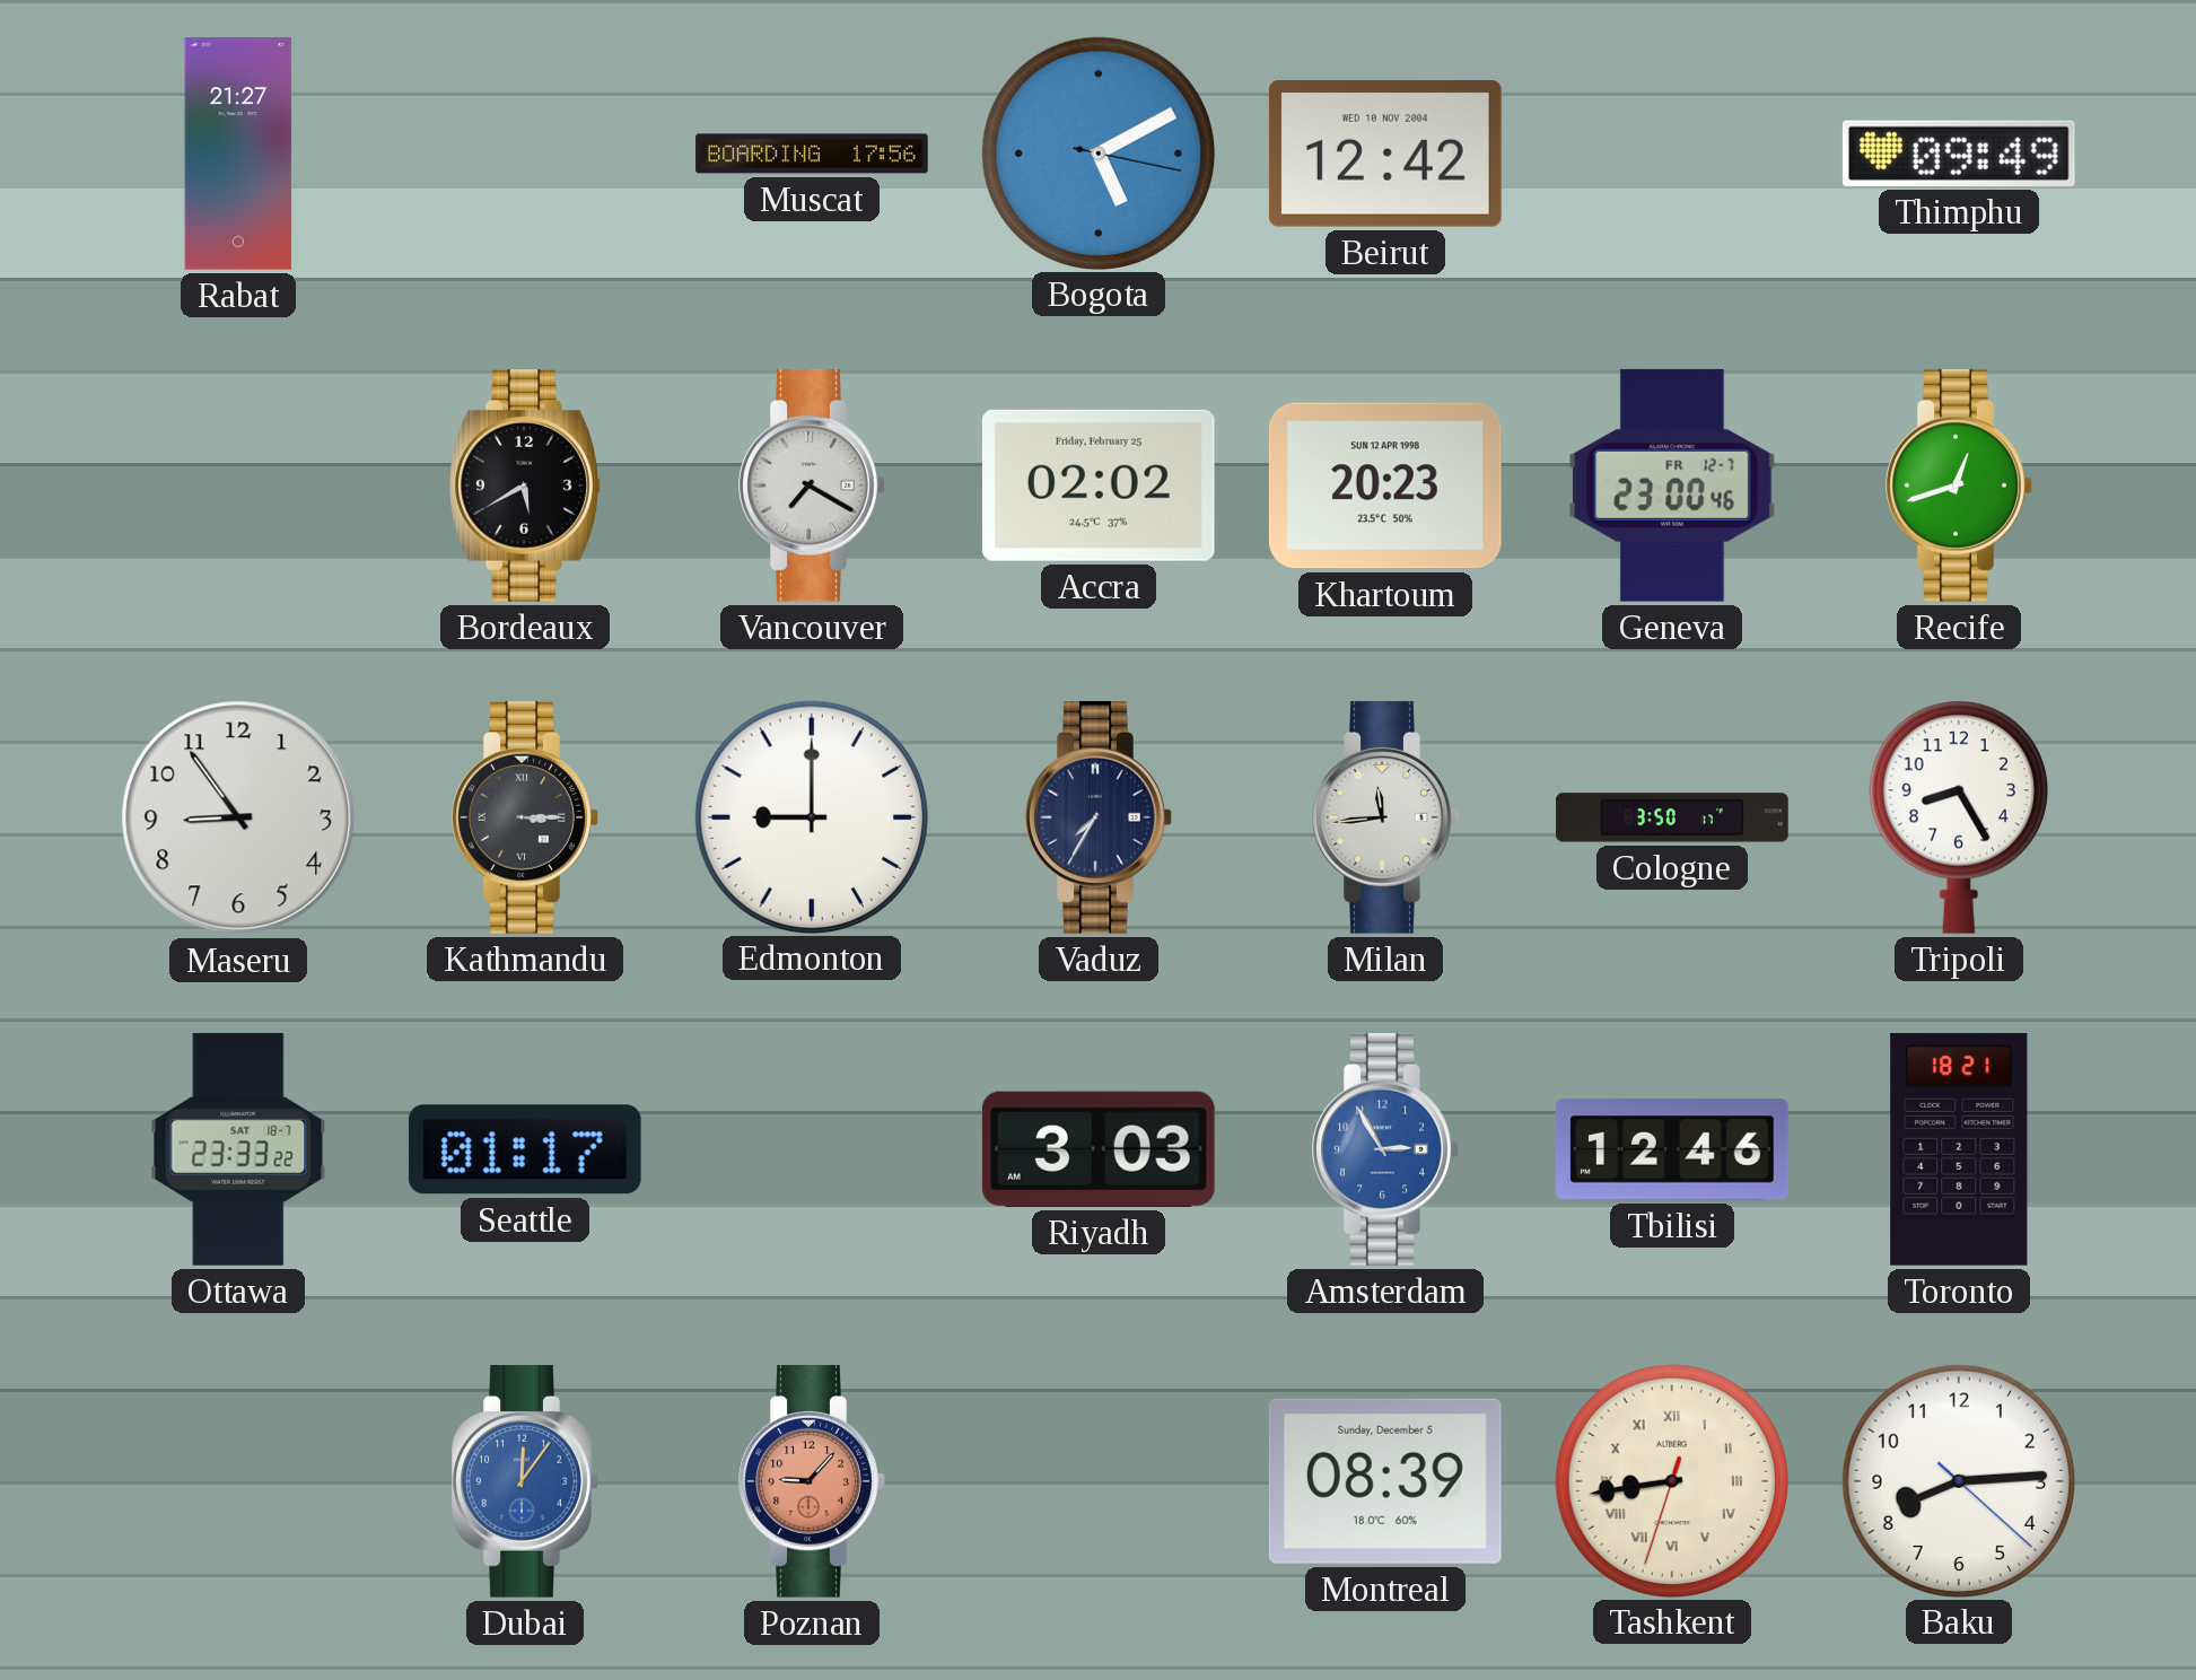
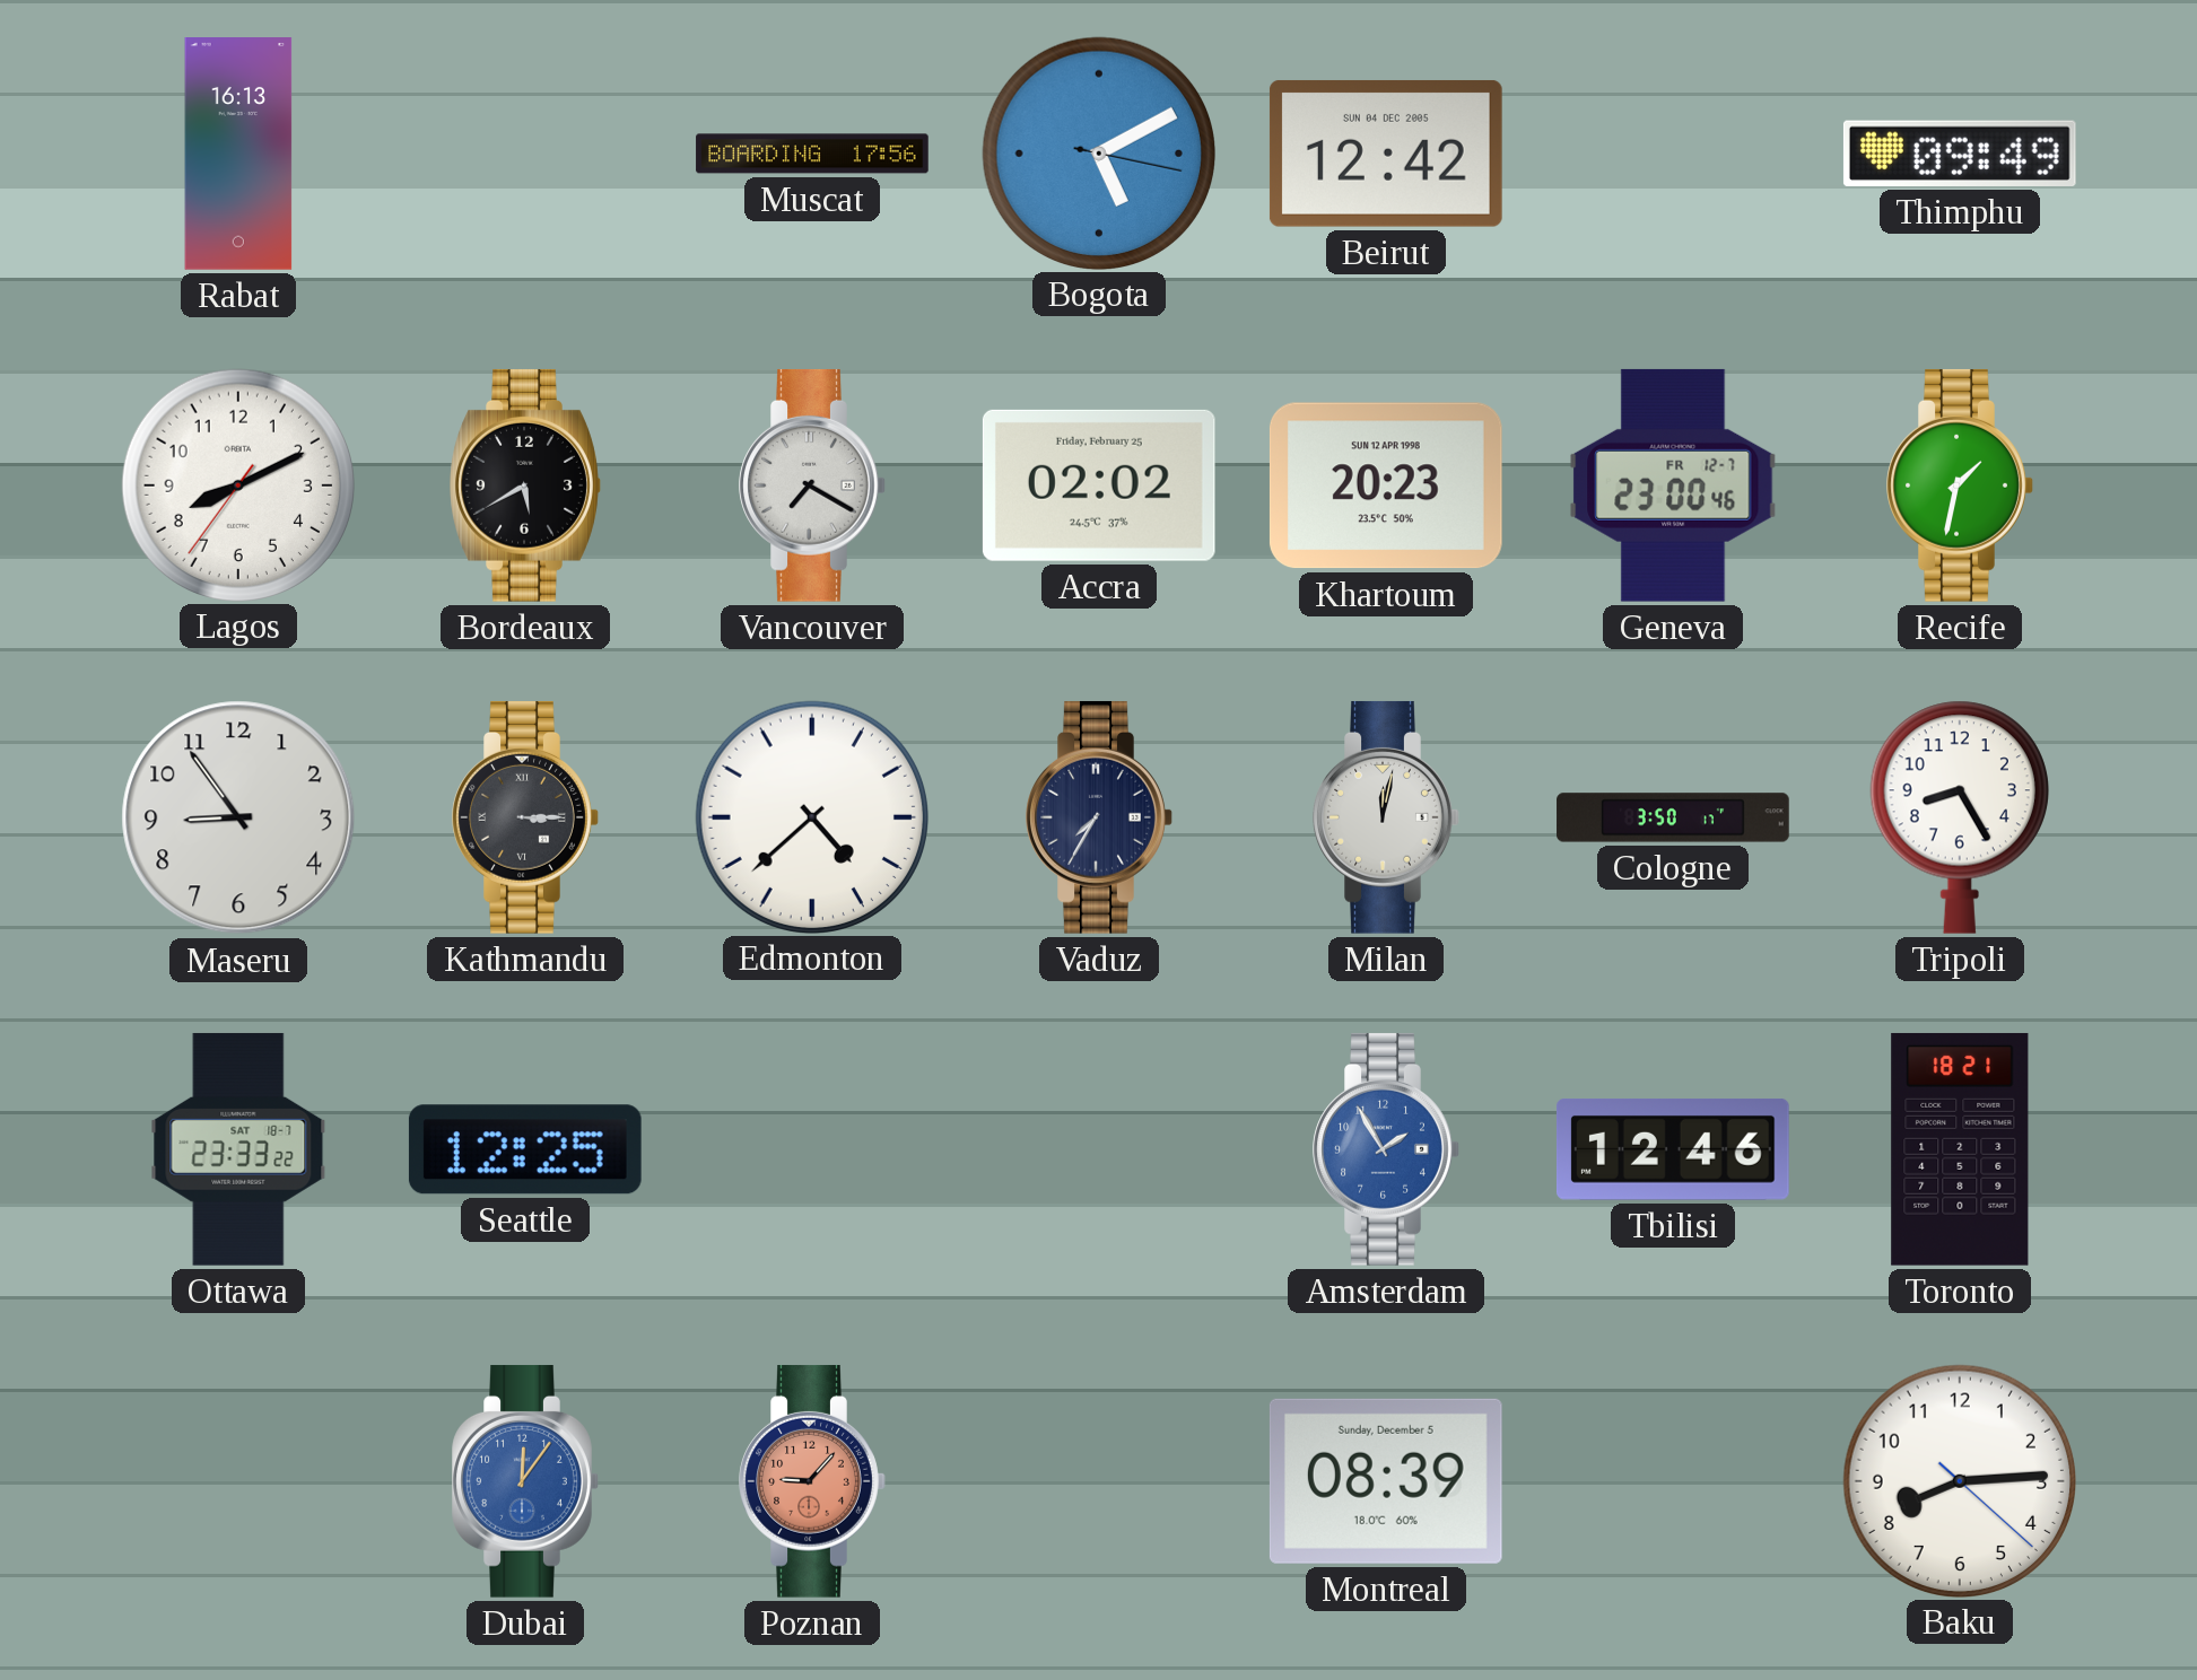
Rabat: 21:27 -> 16:13
Beirut date: WED 10 NOV 2004 -> SUN 04 DEC 2005
Lagos: none -> 8:10
Recife: 12:42 -> 1:32
Edmonton: 9:00 -> 4:38
Milan: 11:44 -> 12:02
Seattle: 01:17 -> 12:25
Riyadh: 3:03 -> none
Amsterdam: 2:55 -> 1:55
Tashkent: 8:43 -> none
